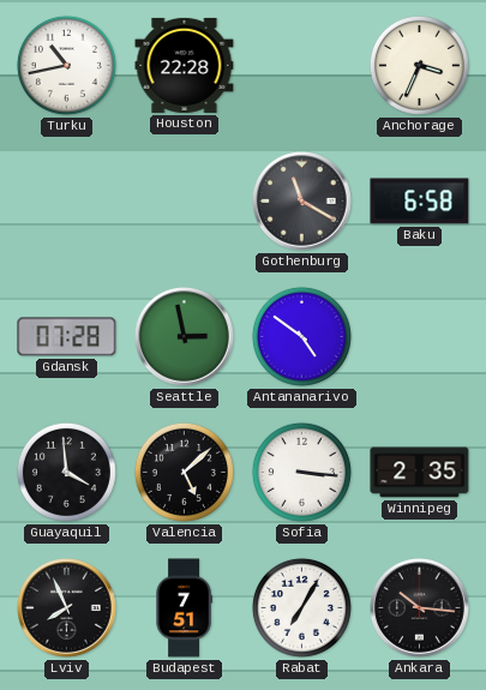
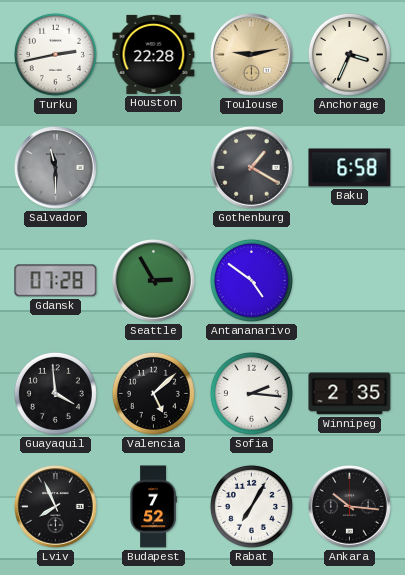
Turku: 10:43 -> 2:43
Toulouse: none -> 9:13
Salvador: none -> 11:30
Gothenburg: 11:20 -> 1:20
Seattle: 2:58 -> 2:55
Sofia: 3:16 -> 2:16
Budapest: 7:51 -> 7:52
